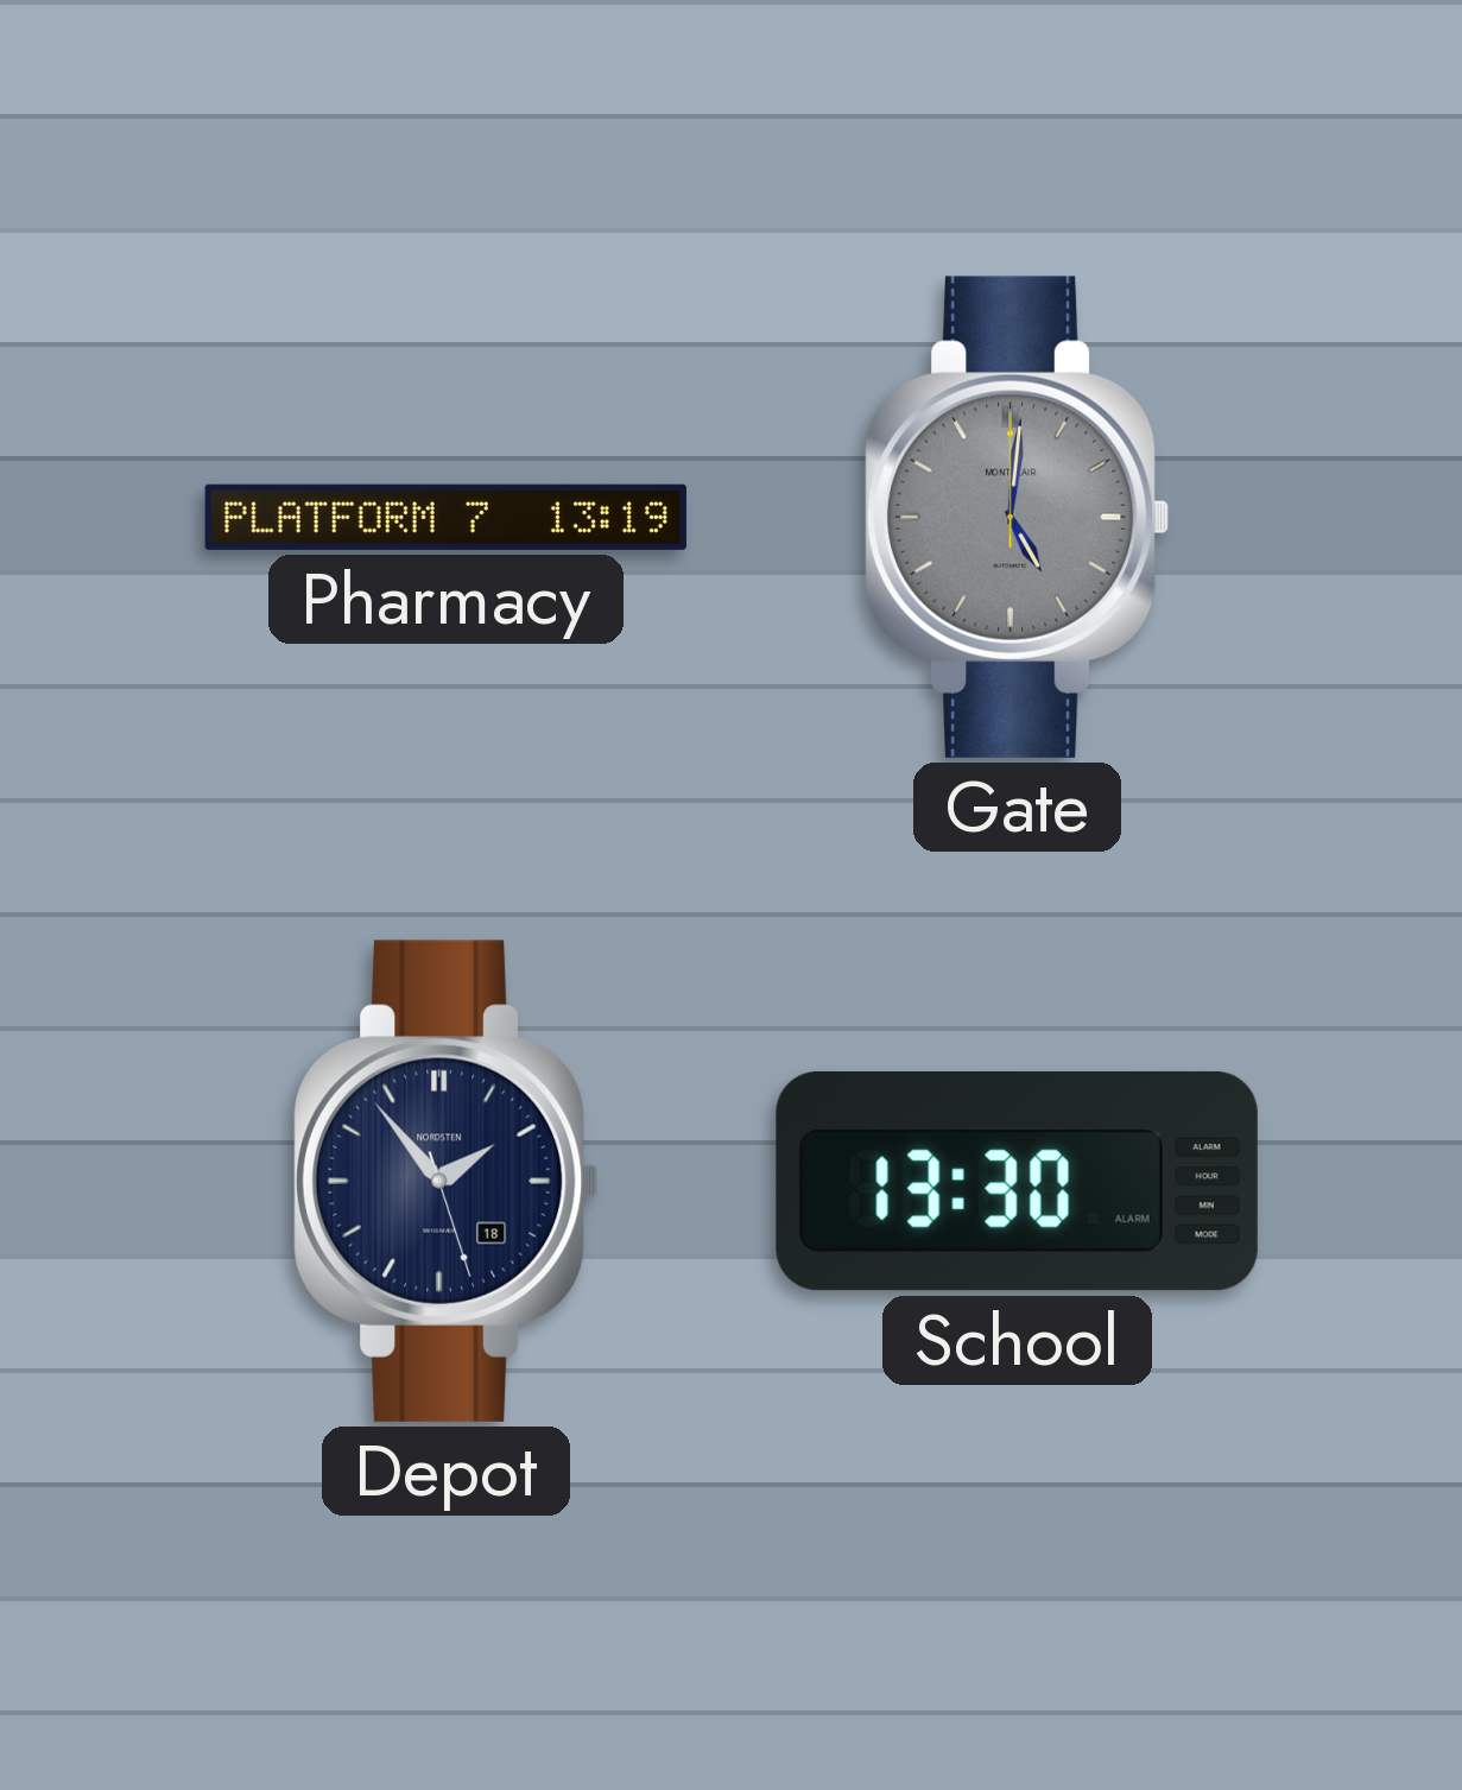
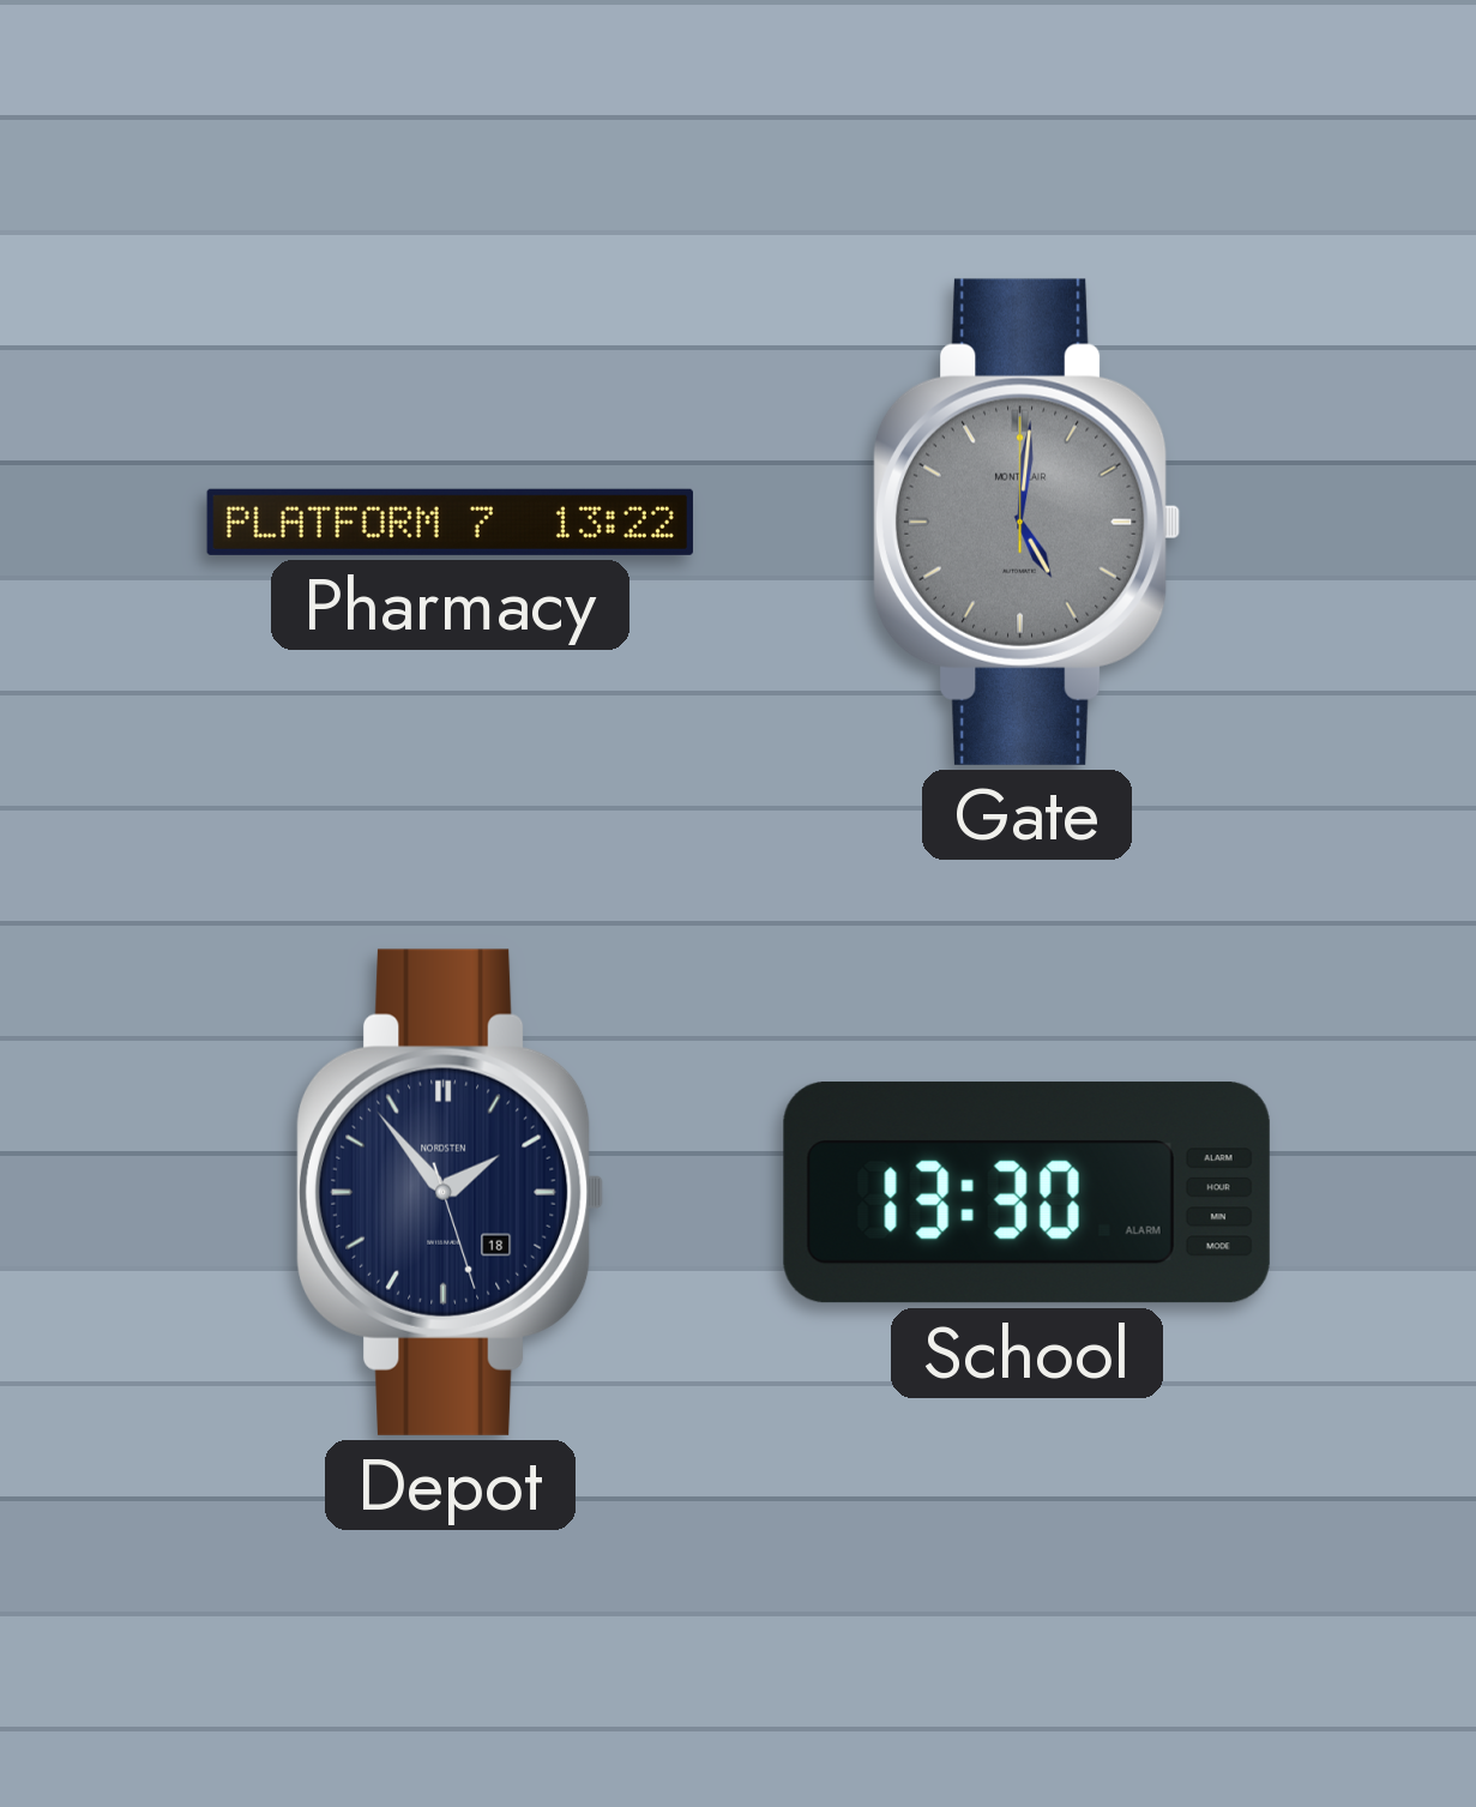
Pharmacy: 13:19 -> 13:22
